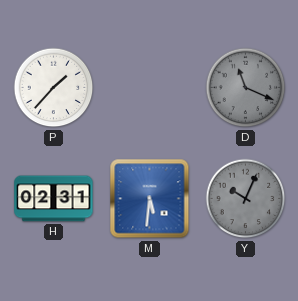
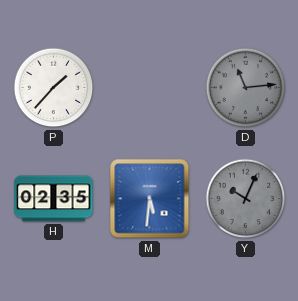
D: 11:19 -> 11:14
H: 02:31 -> 02:35
